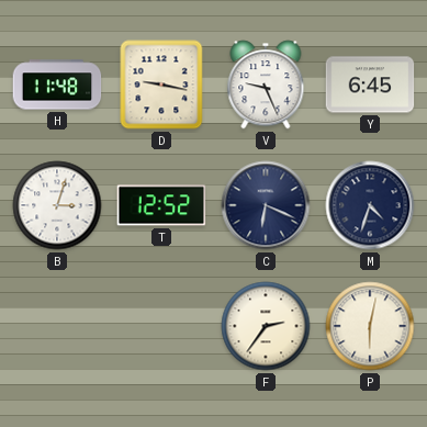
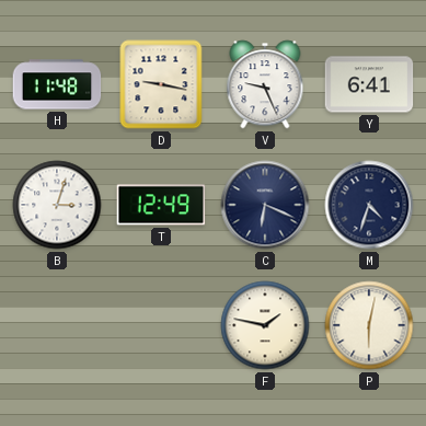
Y: 6:45 -> 6:41
T: 12:52 -> 12:49
F: 2:36 -> 1:47
